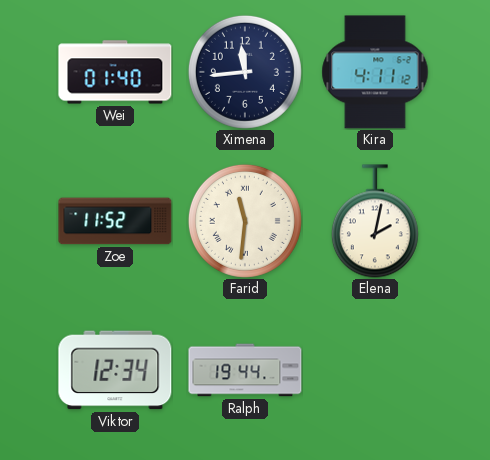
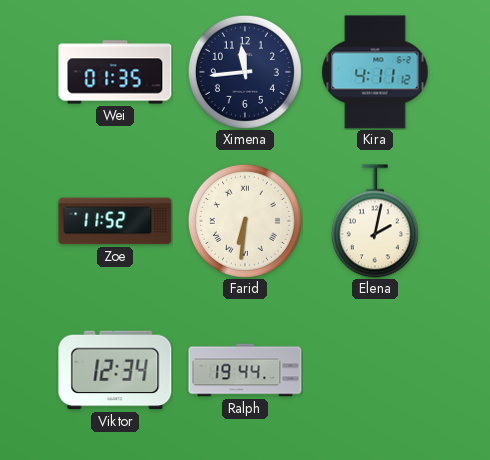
Wei: 01:40 -> 01:35
Farid: 11:31 -> 6:31
